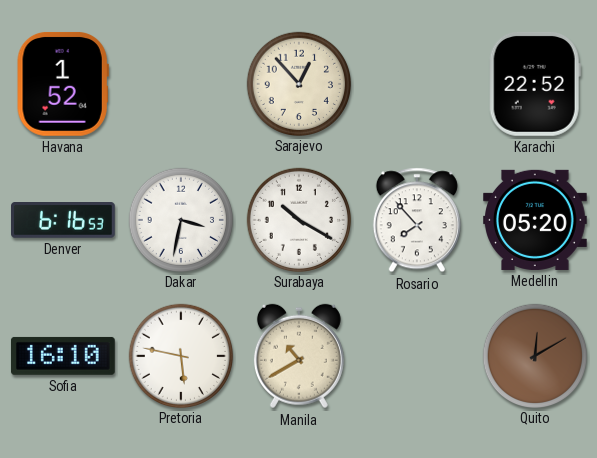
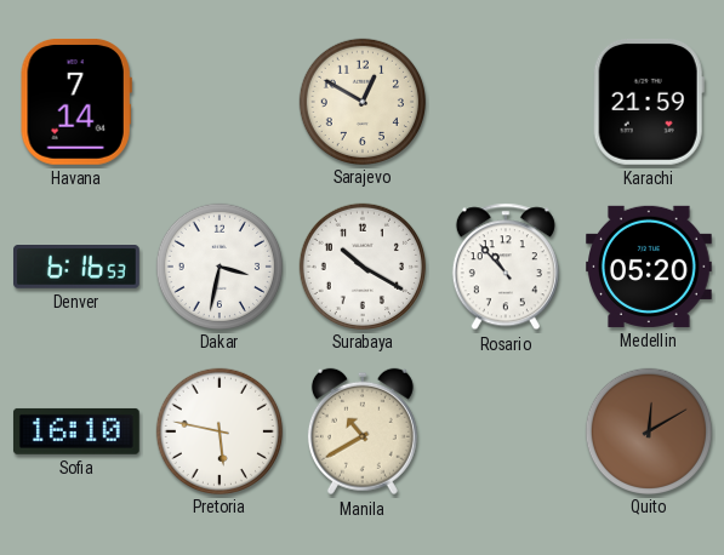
Havana: 1:52 -> 7:14
Sarajevo: 12:53 -> 12:50
Karachi: 22:52 -> 21:59
Rosario: 7:53 -> 10:53
